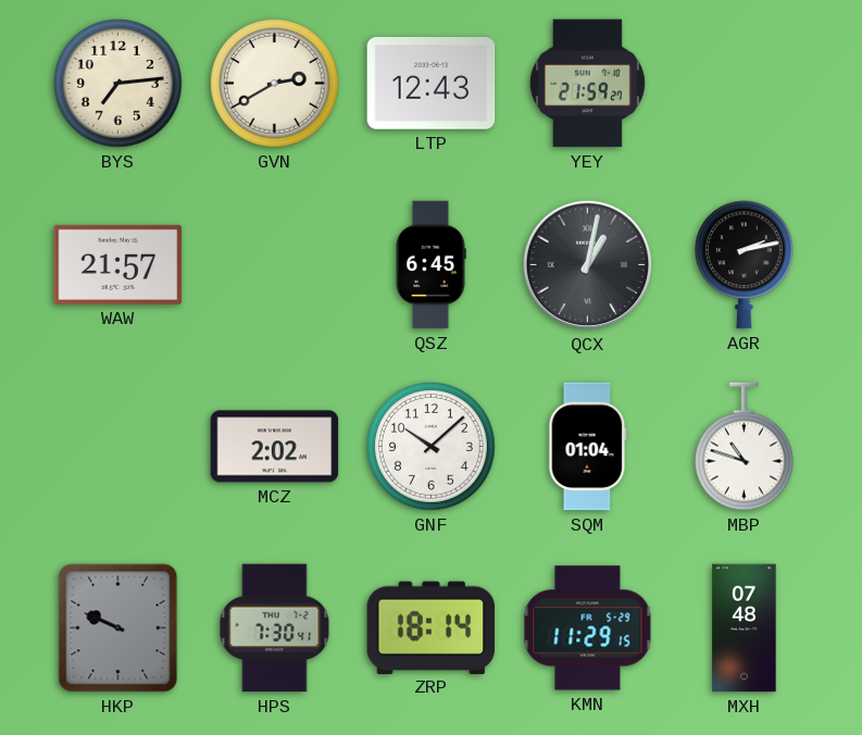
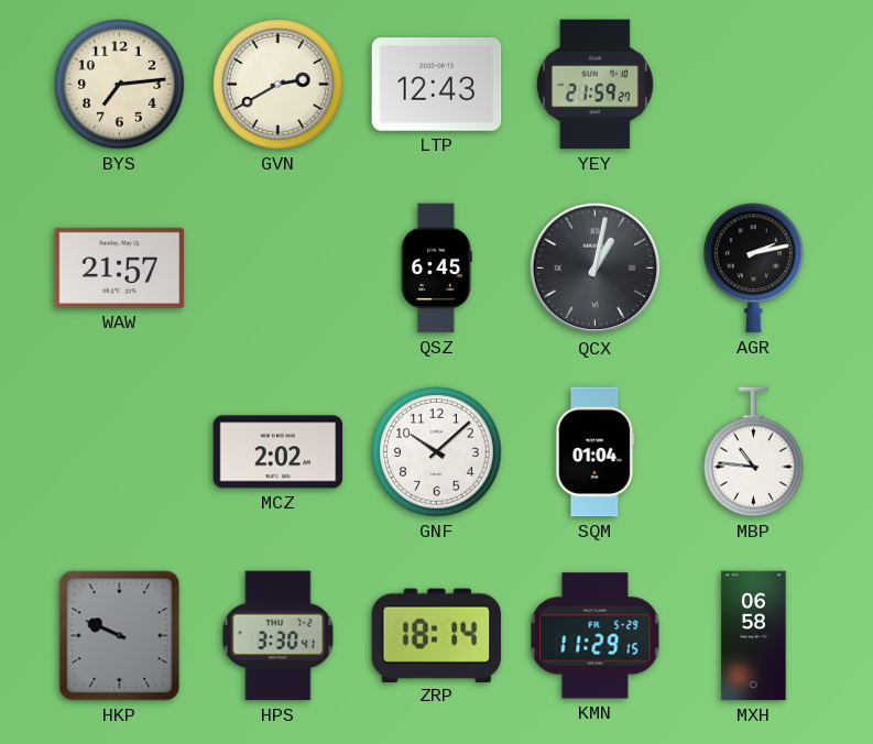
MBP: 10:48 -> 10:46
HPS: 7:30 -> 3:30
MXH: 07:48 -> 06:58
